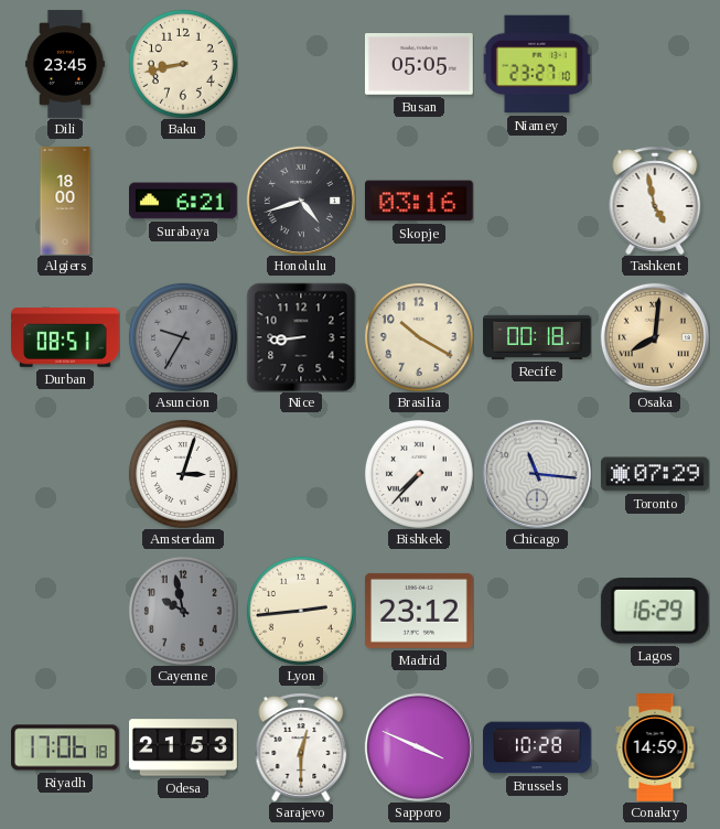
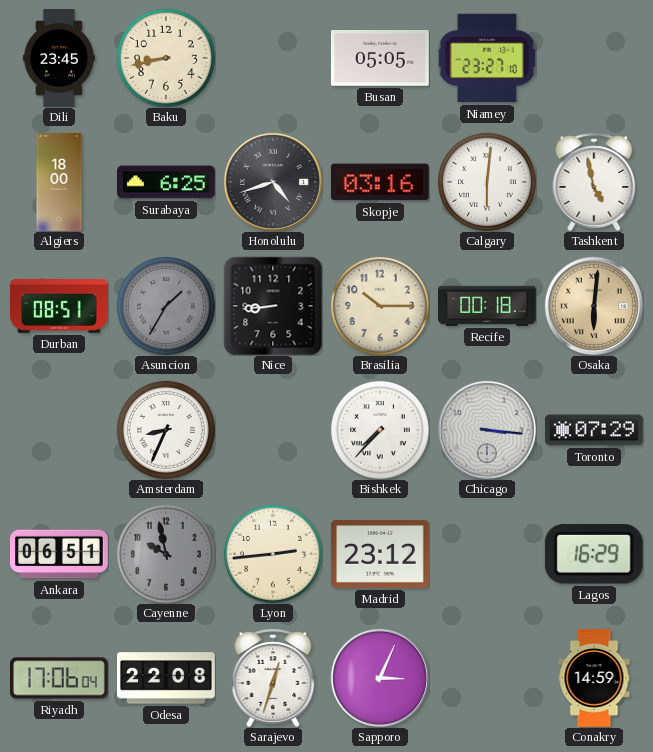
Surabaya: 6:21 -> 6:25
Calgary: none -> 6:01
Asuncion: 9:35 -> 1:35
Brasilia: 10:20 -> 10:15
Osaka: 8:01 -> 6:01
Amsterdam: 3:03 -> 8:34
Chicago: 11:16 -> 3:16
Ankara: none -> 06:51
Riyadh: 17:06:18 -> 17:06:04
Odesa: 21:53 -> 22:08
Sarajevo: 12:30 -> 12:33
Sapporo: 3:49 -> 3:04
Brussels: 10:28 -> none
